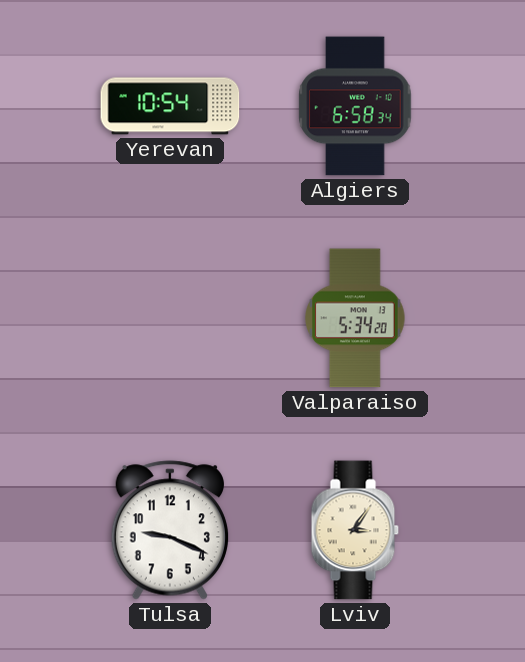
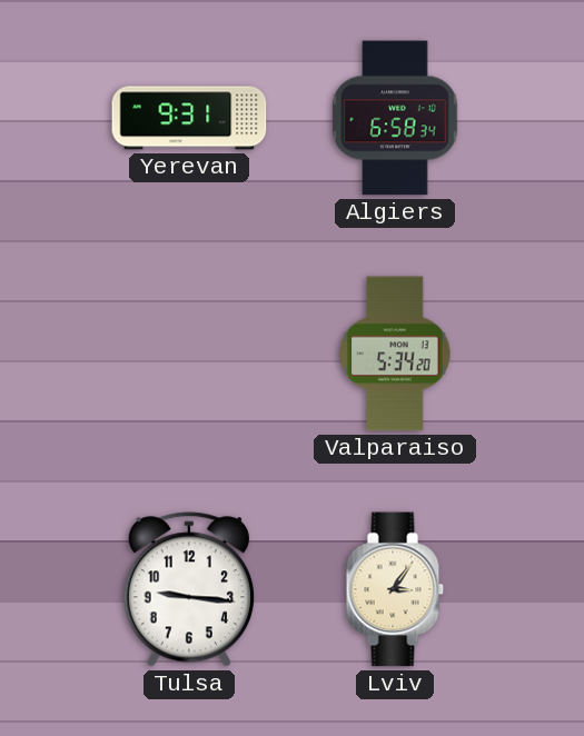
Yerevan: 10:54 -> 9:31
Tulsa: 9:19 -> 9:16
